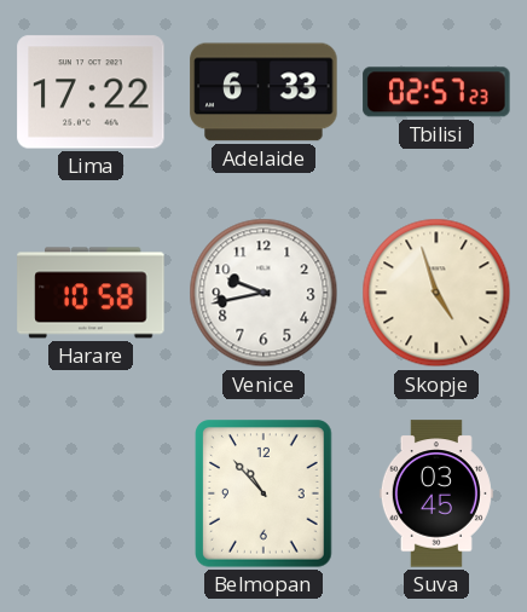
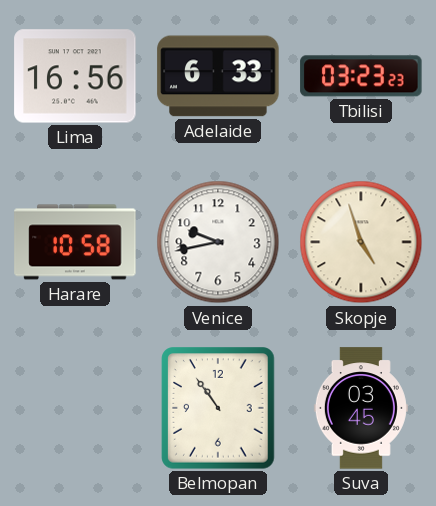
Lima: 17:22 -> 16:56
Tbilisi: 02:57 -> 03:23
Belmopan: 10:53 -> 10:54
